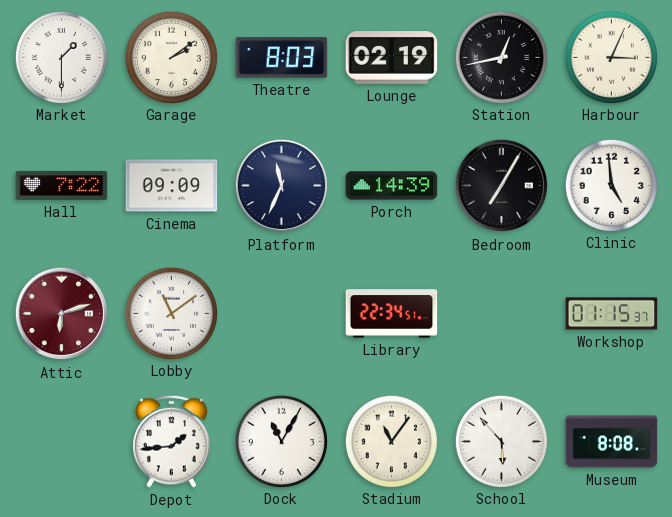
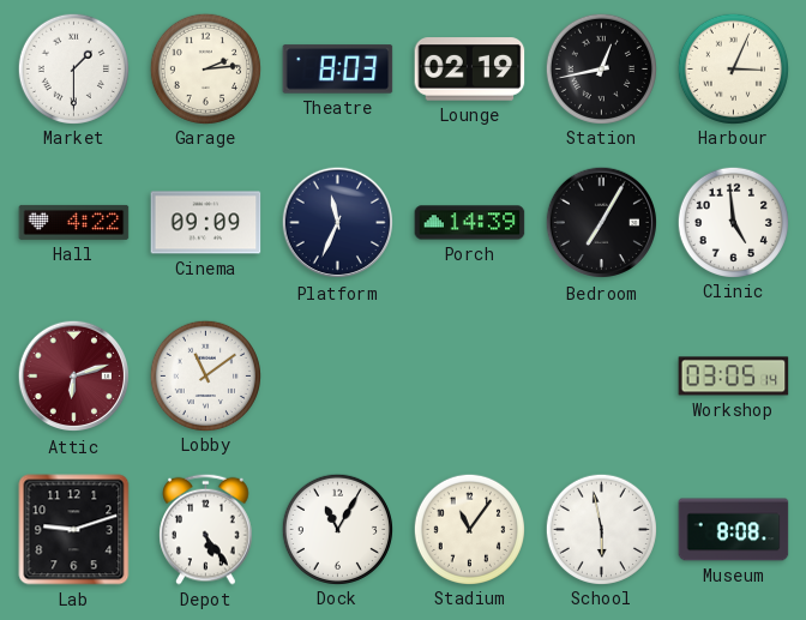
Garage: 2:09 -> 2:14
Hall: 7:22 -> 4:22
Library: 22:34 -> none
Workshop: 01:15 -> 03:05
Lab: none -> 9:12
Depot: 1:44 -> 5:24
School: 5:53 -> 5:58
